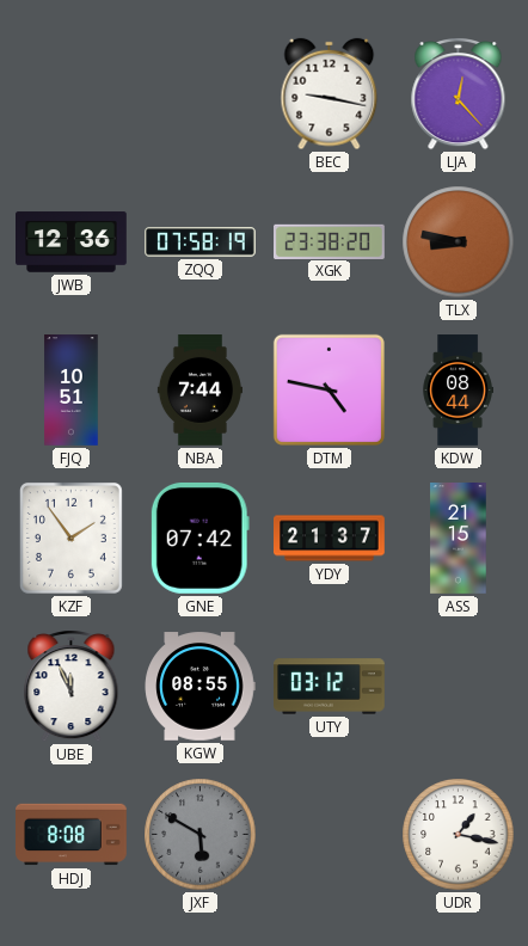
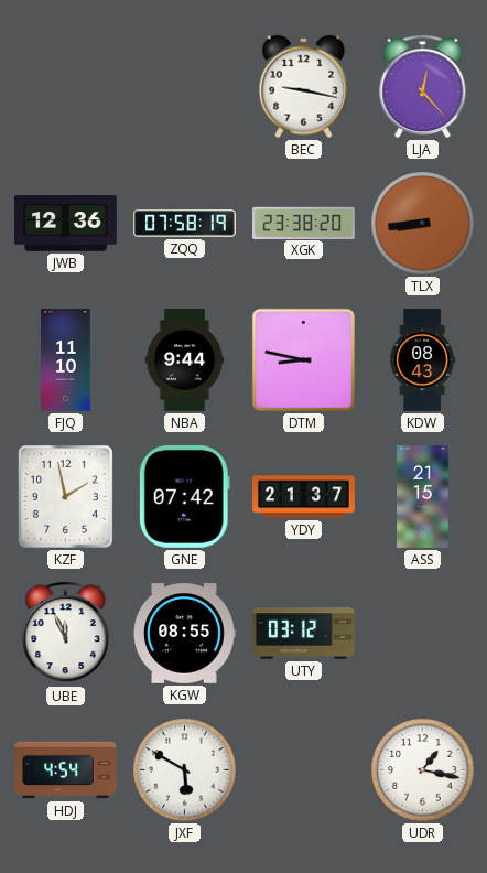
TLX: 8:47 -> 8:44
FJQ: 10:51 -> 11:10
NBA: 7:44 -> 9:44
DTM: 4:47 -> 8:47
KDW: 08:44 -> 08:43
KZF: 1:54 -> 1:58
HDJ: 8:08 -> 4:54
JXF dial: grey -> white
